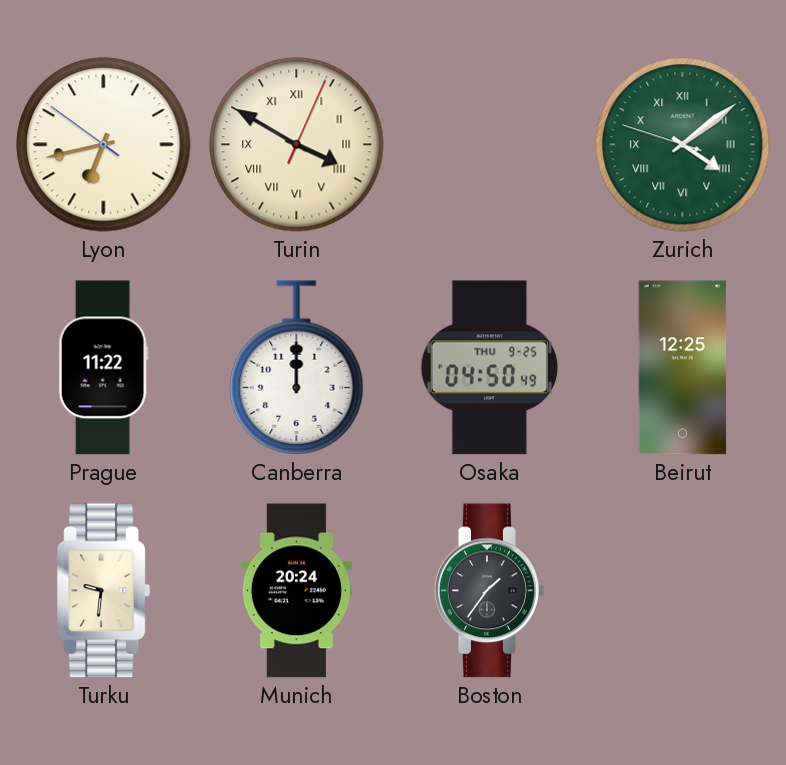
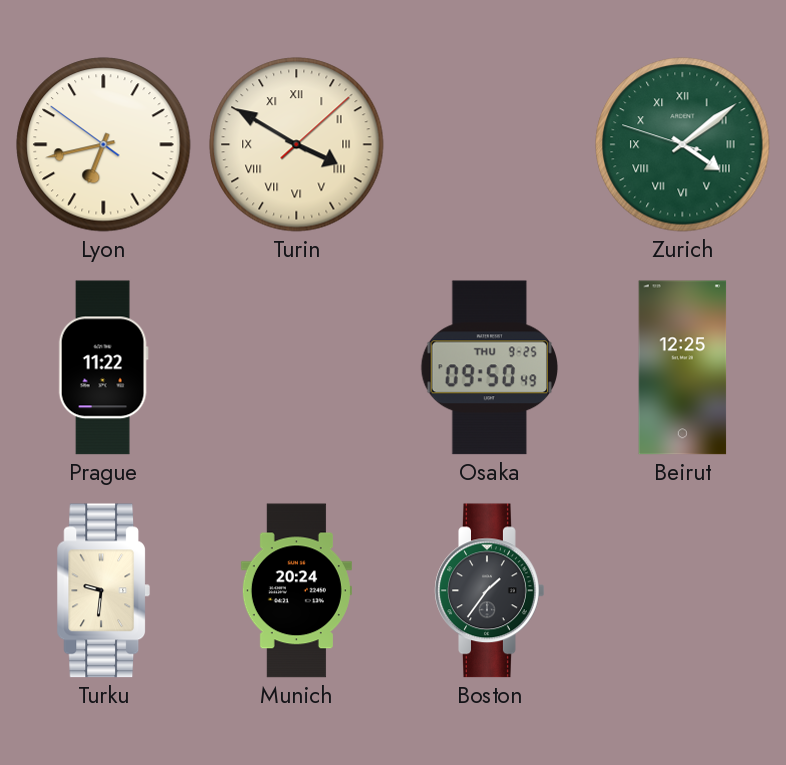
Turin: 3:50:04 -> 3:50:08
Canberra: 12:00 -> none
Osaka: 04:50 -> 09:50
